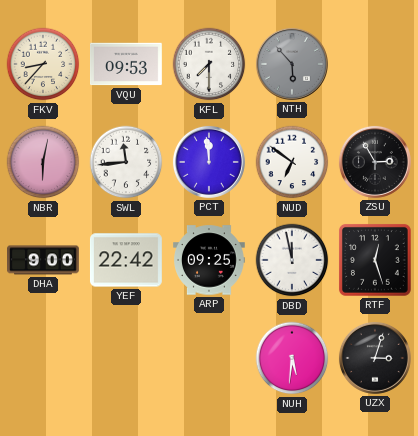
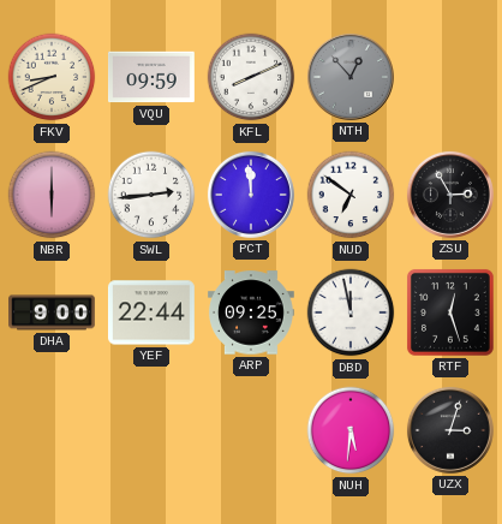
FKV: 8:37 -> 8:41
VQU: 09:53 -> 09:59
KFL: 7:30 -> 8:11
NTH: 5:53 -> 12:53
NBR: 6:02 -> 6:00
SWL: 11:44 -> 2:44
YEF: 22:42 -> 22:44
